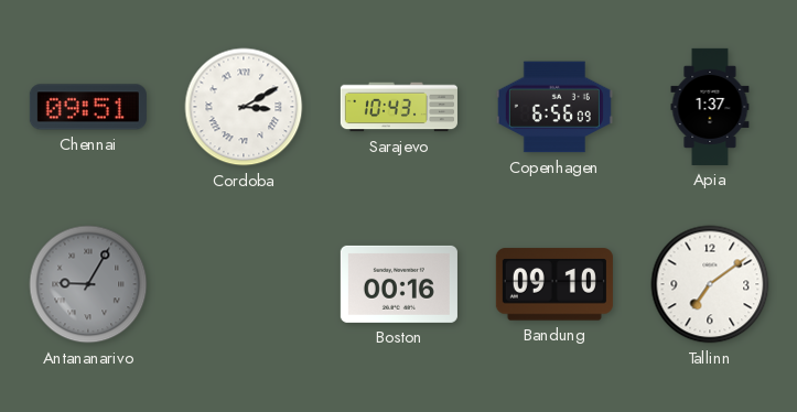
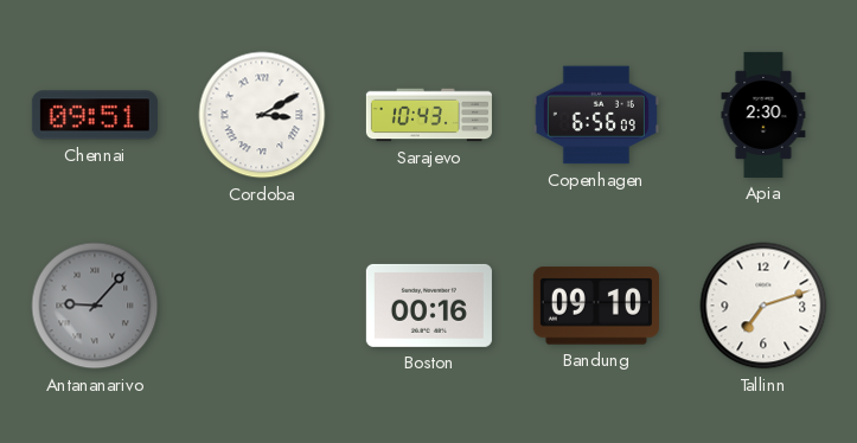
Apia: 1:37 -> 2:30
Antananarivo: 9:05 -> 9:07
Tallinn: 7:09 -> 7:12
